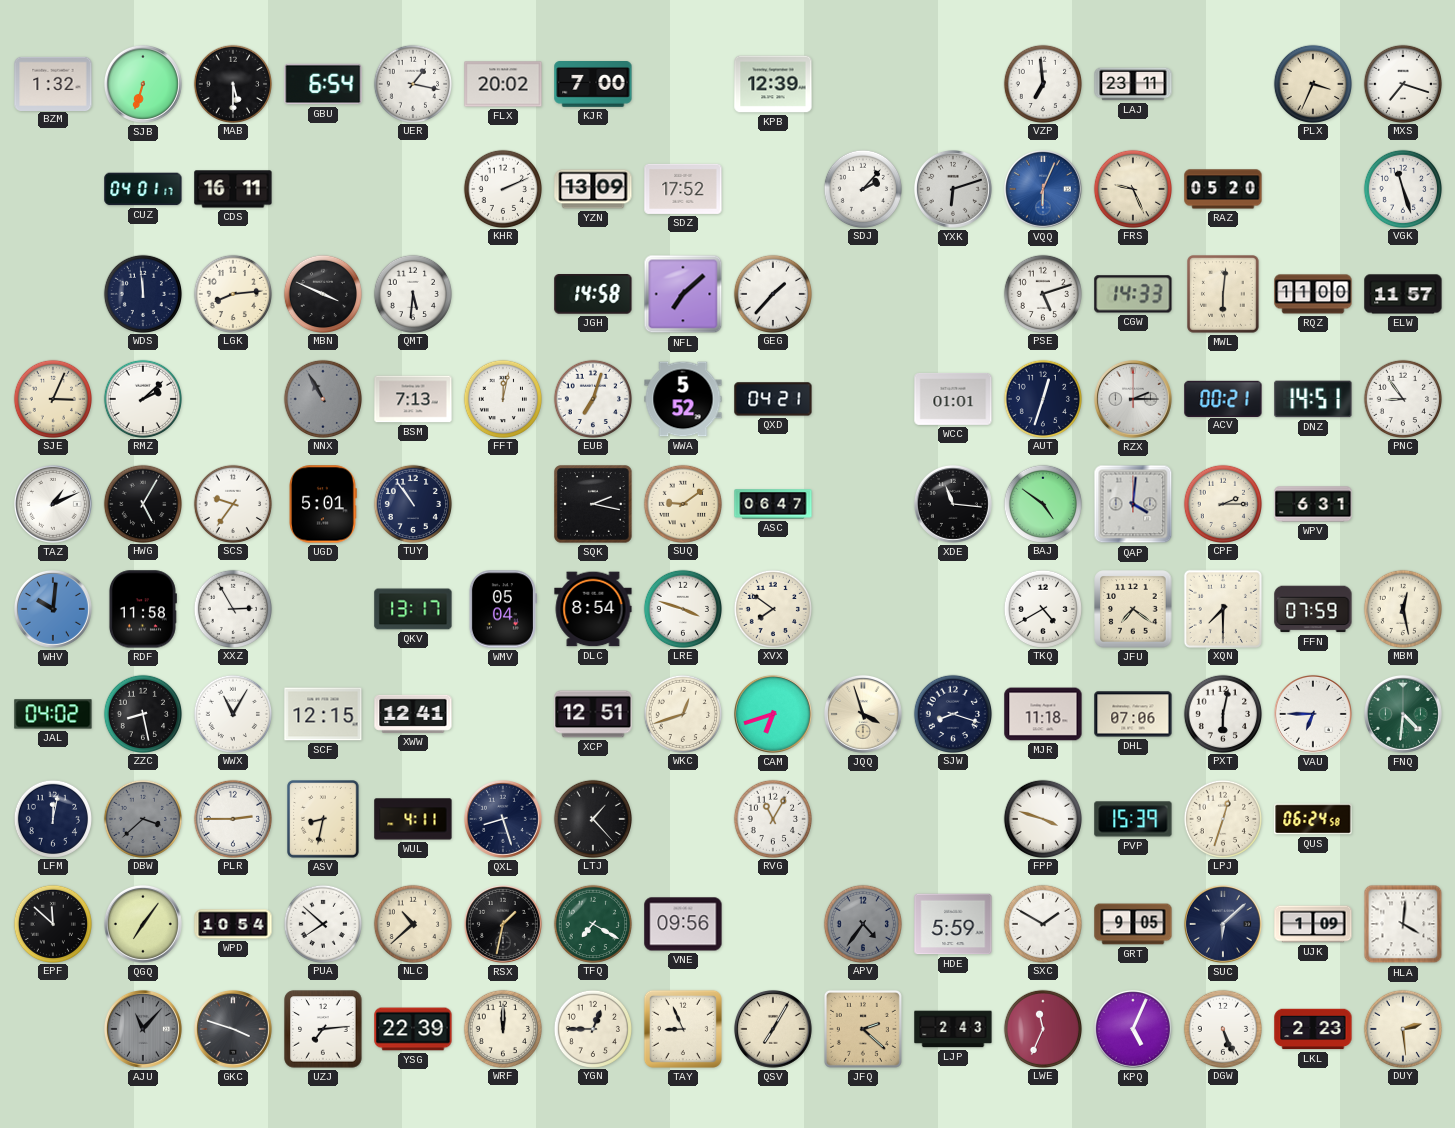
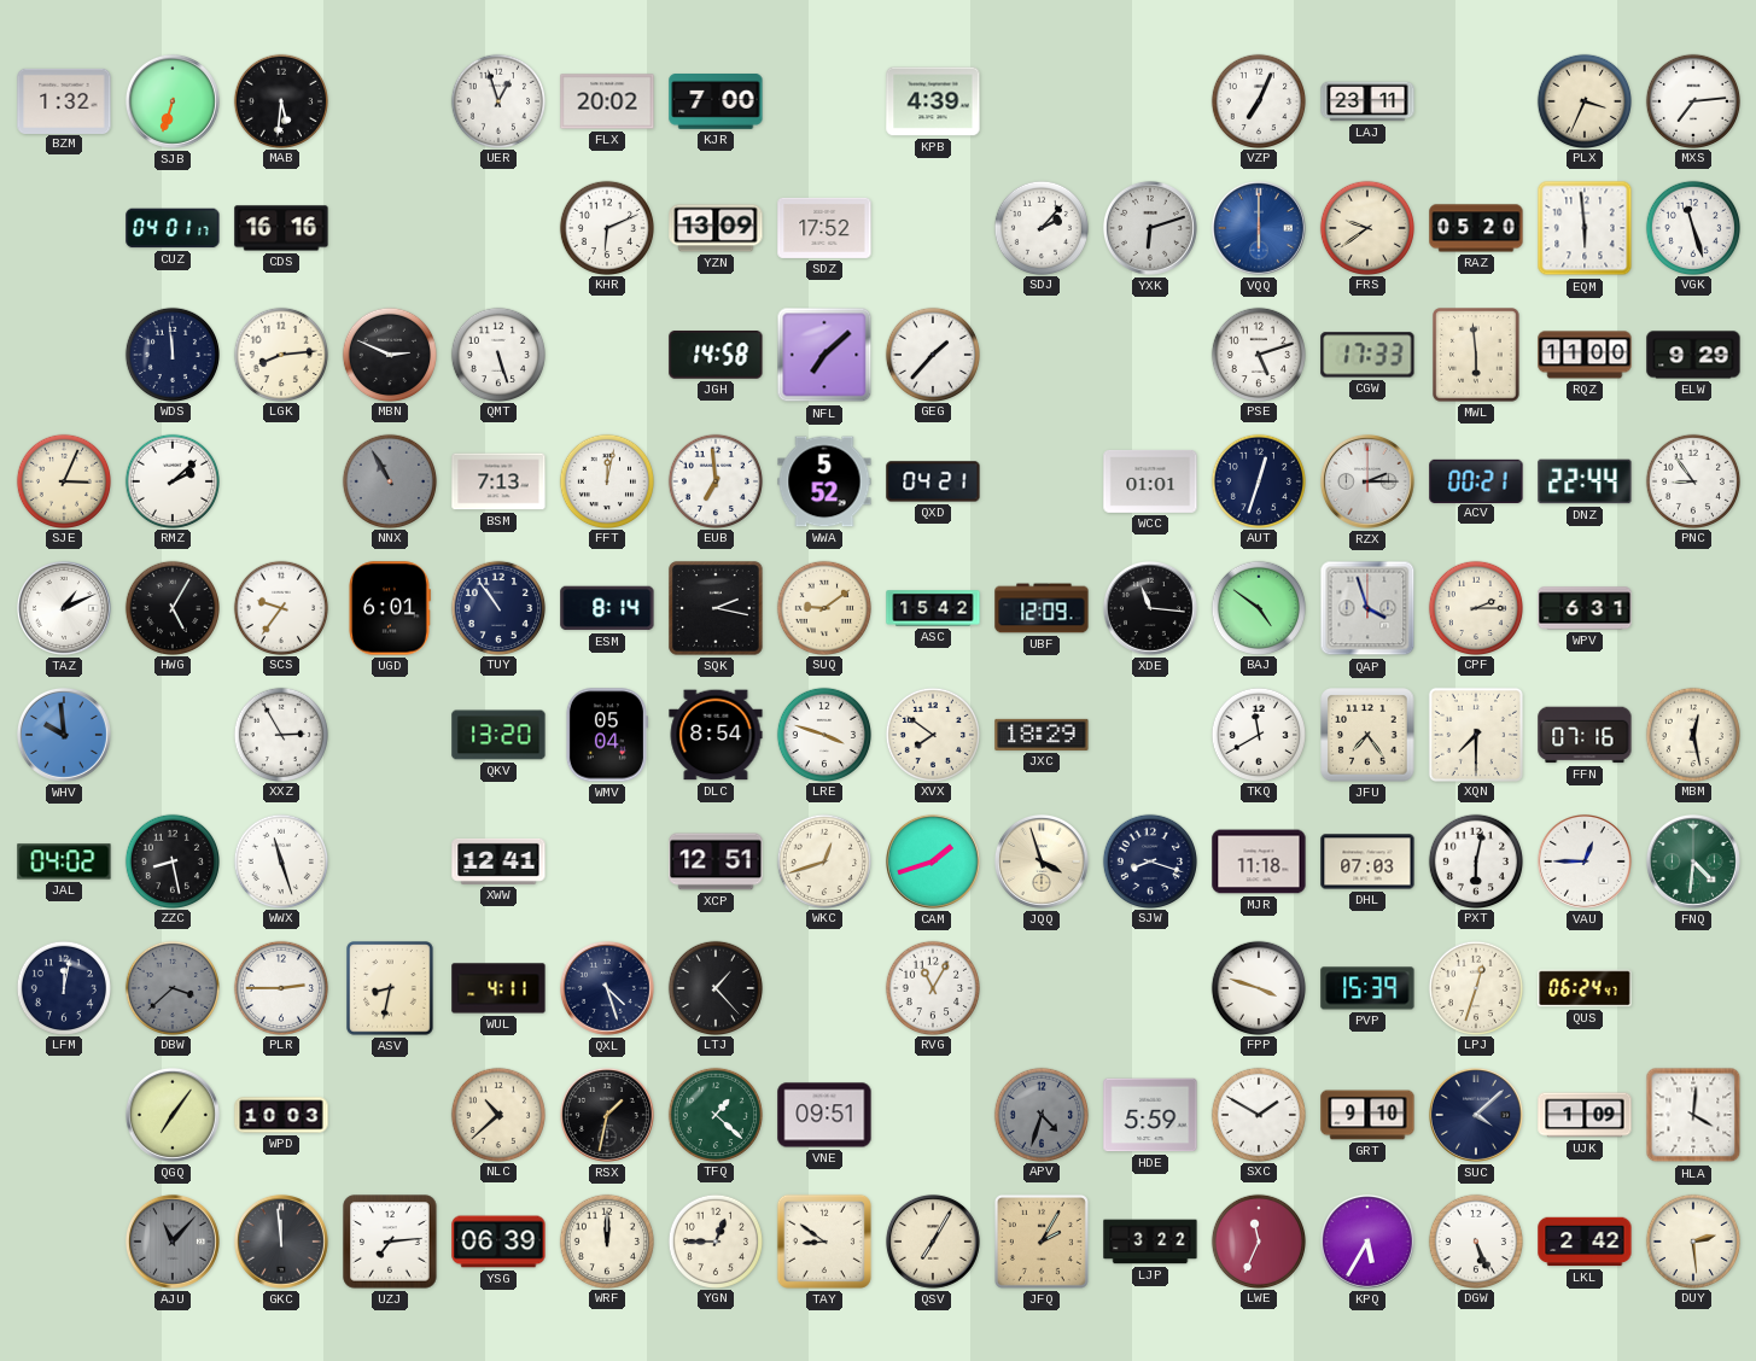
MAB: 5:30 -> 5:31
GBU: 6:54 -> none
UER: 1:17 -> 12:57
KPB: 12:39 -> 4:39
VZP: 6:59 -> 7:04
MXS: 7:18 -> 7:14
CDS: 16:11 -> 16:16
KHR: 2:11 -> 6:11
VQQ: 6:04 -> 6:00
FRS: 9:26 -> 9:39
EQM: none -> 5:59
MBN: 3:49 -> 2:49
QMT: 5:31 -> 5:27
CGW: 14:33 -> 17:33
MWL: 6:01 -> 5:59
ELW: 11:57 -> 9:29
EUB: 7:03 -> 6:59
DNZ: 14:51 -> 22:44
UGD: 5:01 -> 6:01
ESM: none -> 8:14
ASC: 06:47 -> 15:42
UBF: none -> 12:09
QAP: 4:01 -> 3:57
WHV: 10:01 -> 9:59
RDF: 11:58 -> none
QKV: 13:17 -> 13:20
JXC: none -> 18:29
TKQ: 4:40 -> 11:40
JFU: 7:21 -> 7:24
FFN: 07:59 -> 07:16
WWX: 11:05 -> 11:27
SCF: 12:15 -> none
CAM: 6:42 -> 1:42
DHL: 07:06 -> 07:03
VAU: 6:45 -> 12:45
QXL: 8:27 -> 4:27
QUS: 06:24:58 -> 06:24:47
EPF: 11:52 -> none
WPD: 10:54 -> 10:03
PUA: 7:52 -> none
TFQ: 7:20 -> 1:22
VNE: 09:56 -> 09:51
APV: 4:36 -> 4:33
GRT: 9:05 -> 9:10
SUC: 6:08 -> 4:08
GKC: 3:48 -> 11:59
YSG: 22:39 -> 06:39
TAY: 8:56 -> 8:51
JFQ: 2:22 -> 2:05
LJP: 2:43 -> 3:22
KPQ: 5:04 -> 5:35
LKL: 2:23 -> 2:42
